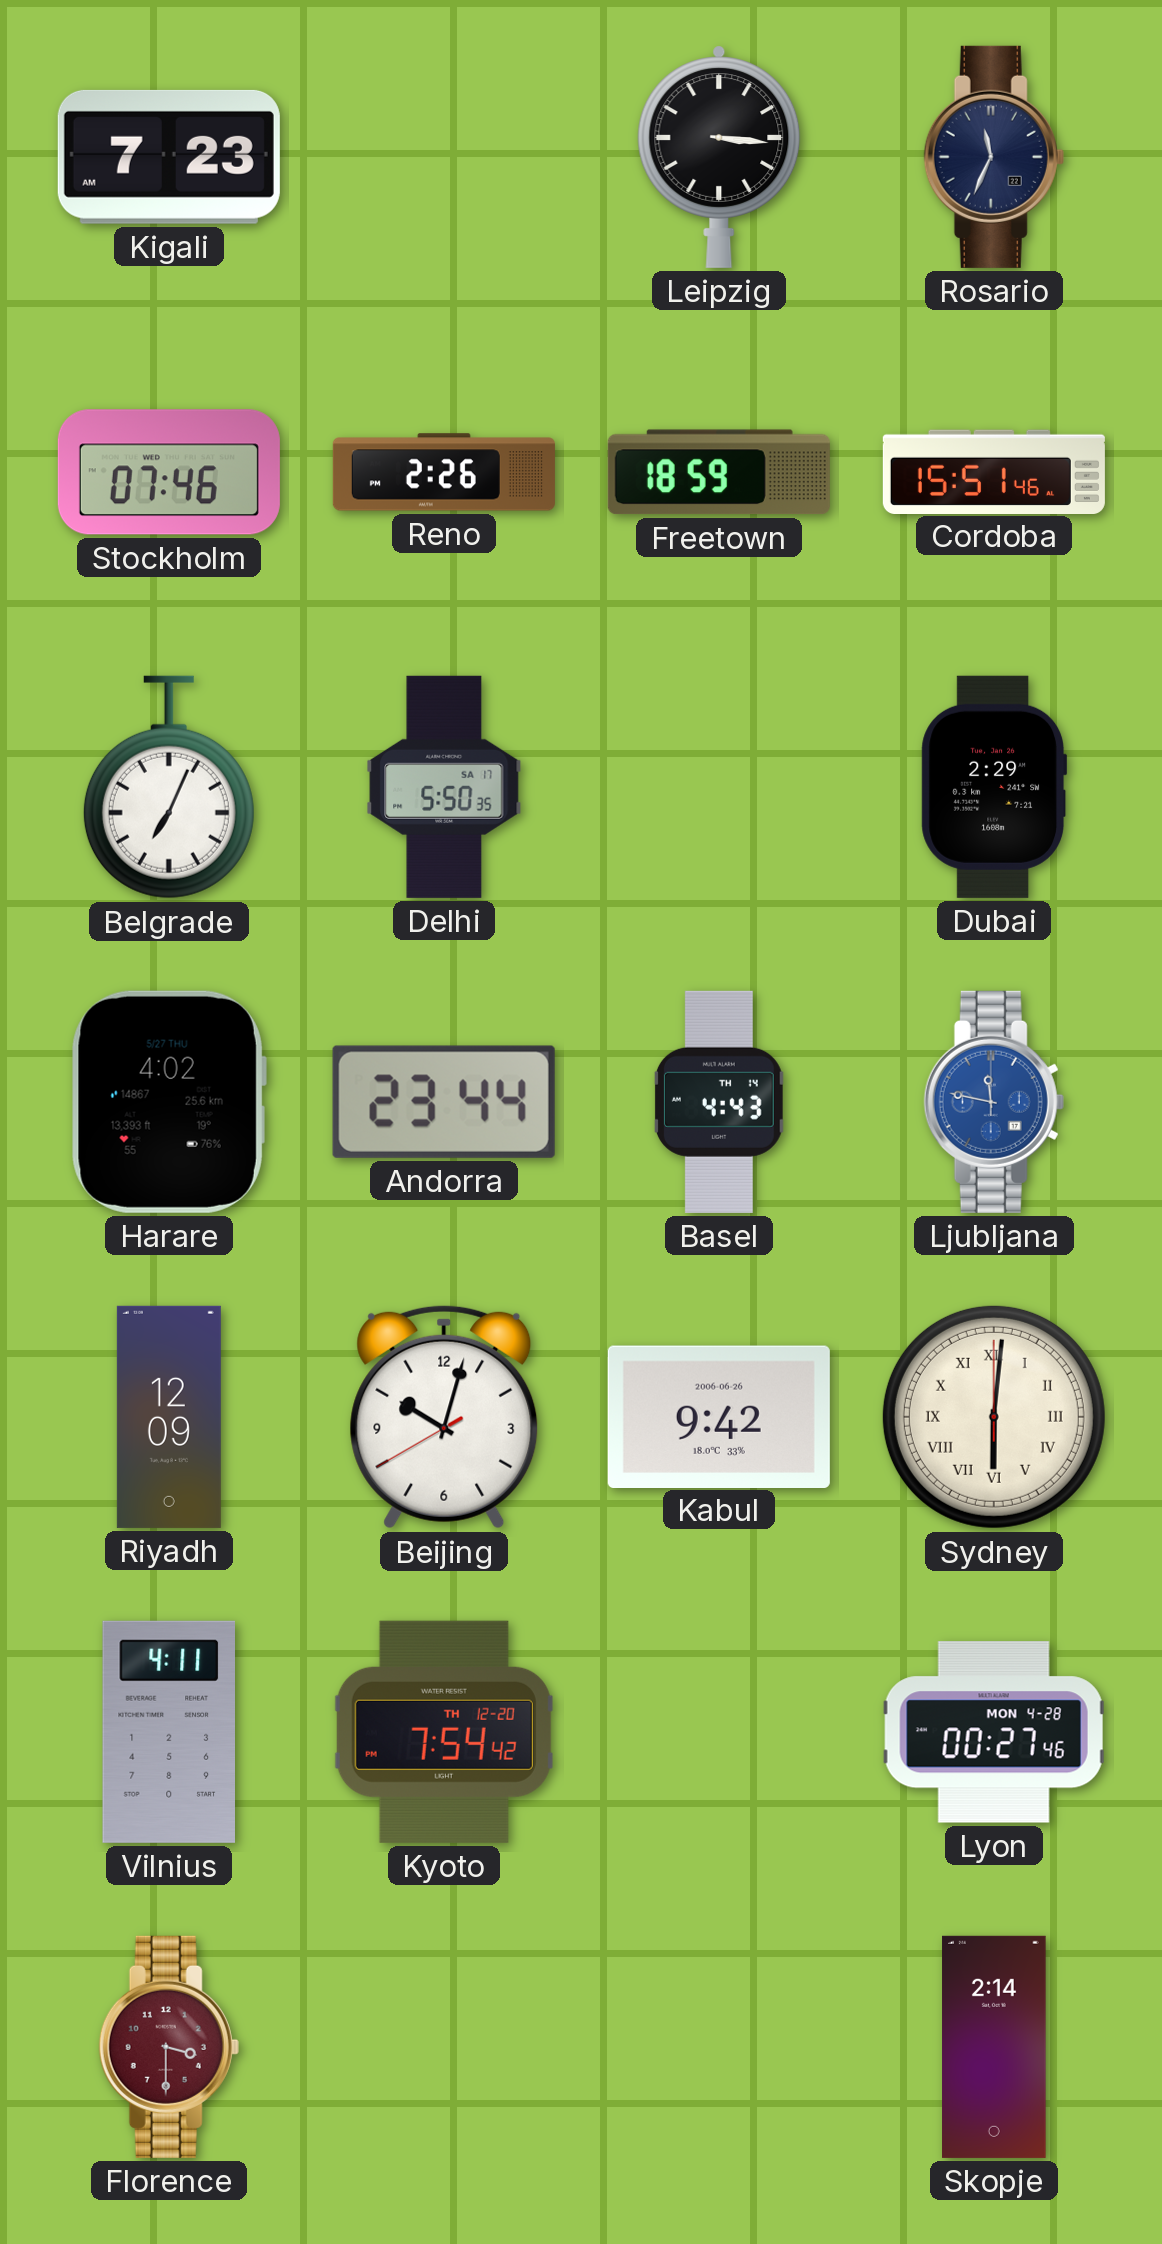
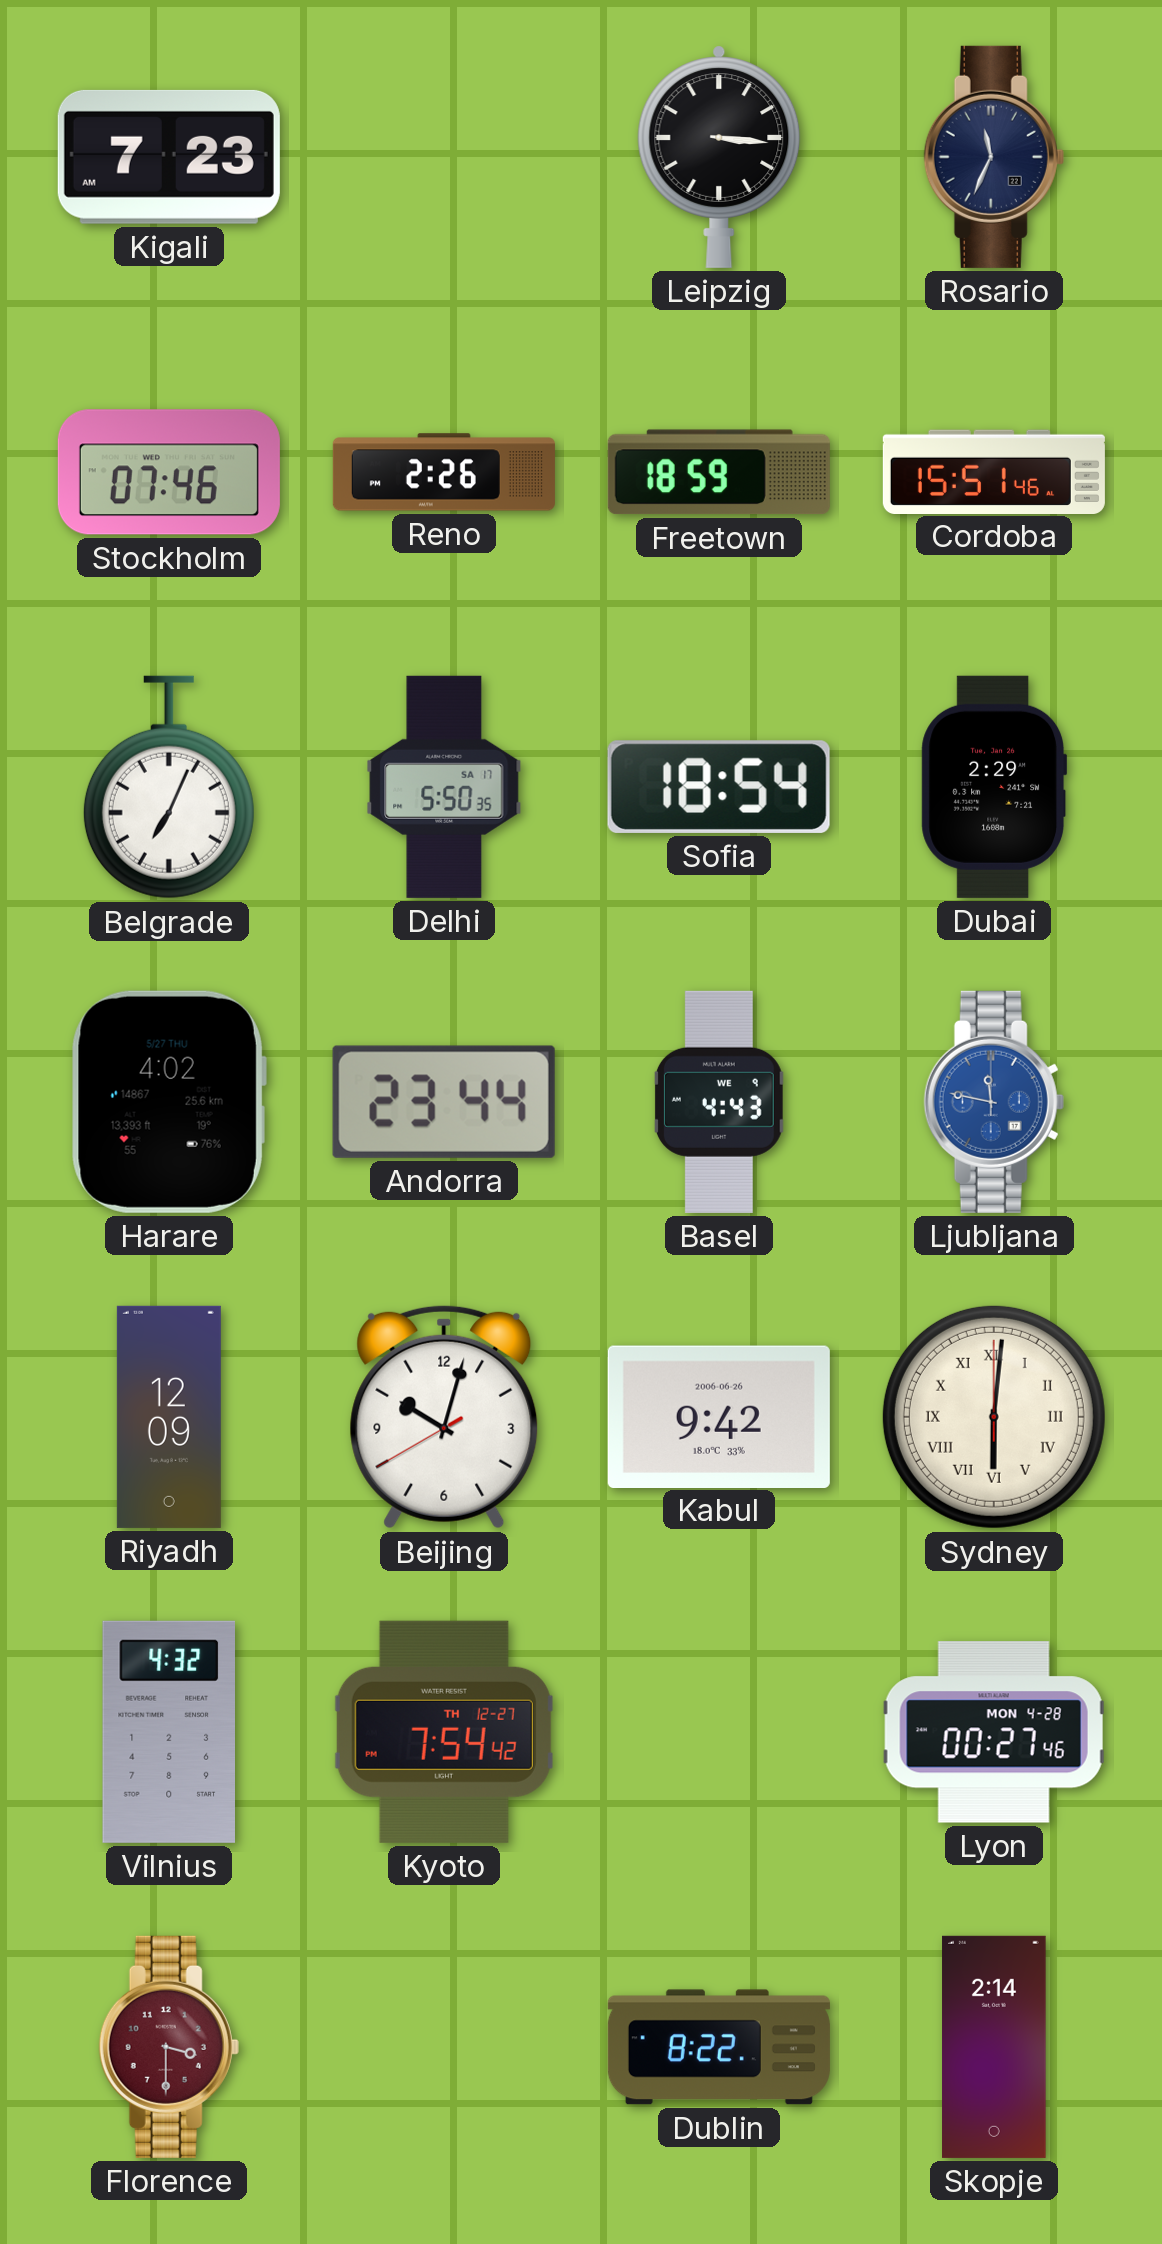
Sofia: none -> 18:54
Basel date: TH 14 -> WE 9
Vilnius: 4:11 -> 4:32
Kyoto date: TH 12-20 -> TH 12-27
Dublin: none -> 8:22
